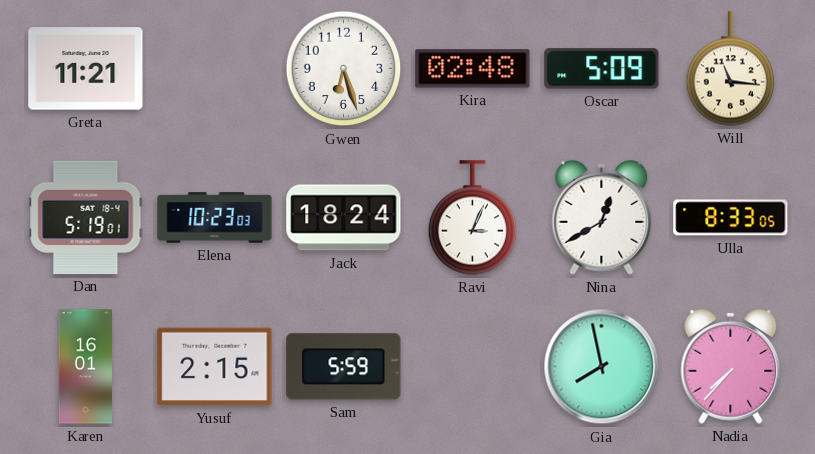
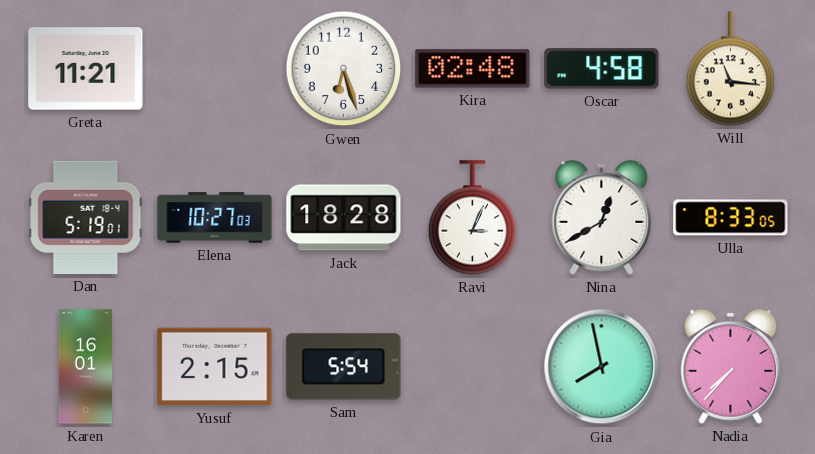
Oscar: 5:09 -> 4:58
Elena: 10:23 -> 10:27
Jack: 18:24 -> 18:28
Sam: 5:59 -> 5:54
